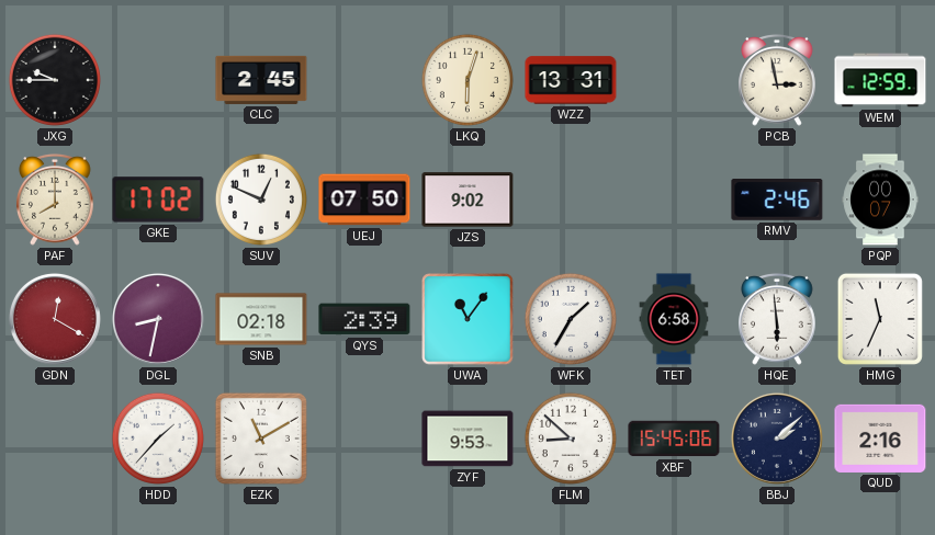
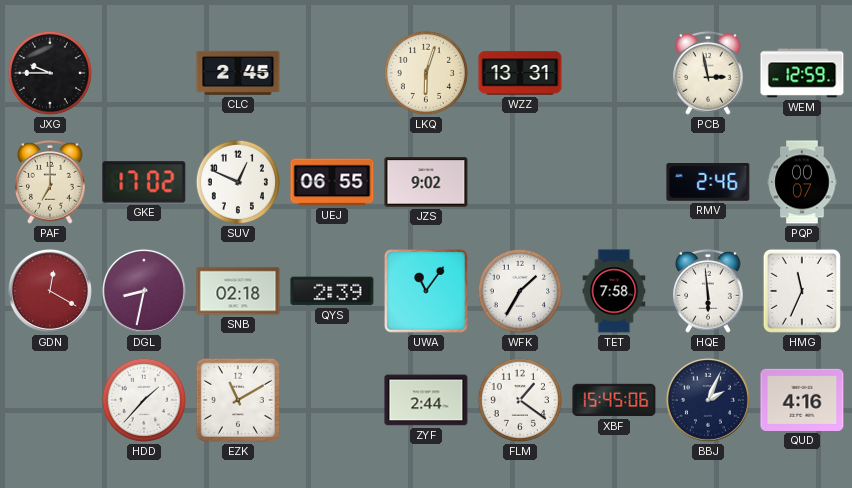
PAF: 8:00 -> 7:00
UEJ: 07:50 -> 06:55
TET: 6:58 -> 7:58
ZYF: 9:53 -> 2:44
FLM: 8:52 -> 1:21
BBJ: 2:08 -> 2:04
QUD: 2:16 -> 4:16
